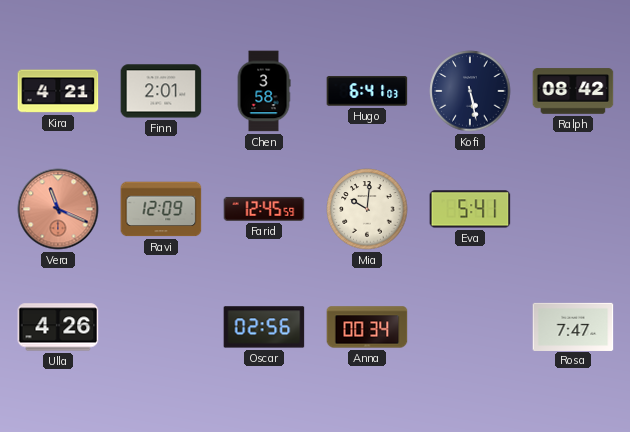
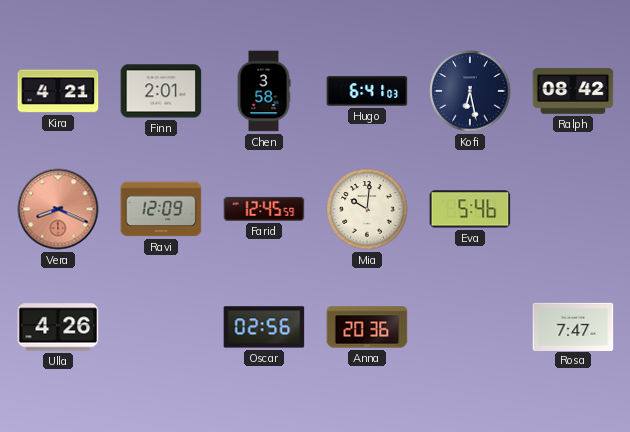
Kofi: 5:28 -> 6:28
Vera: 11:19 -> 8:19
Eva: 5:41 -> 5:46
Anna: 00:34 -> 20:36
